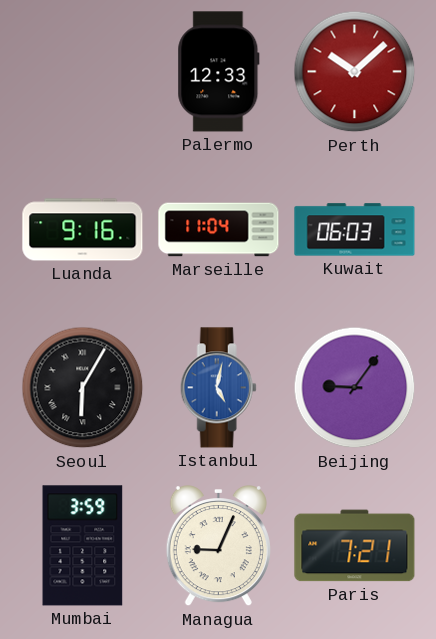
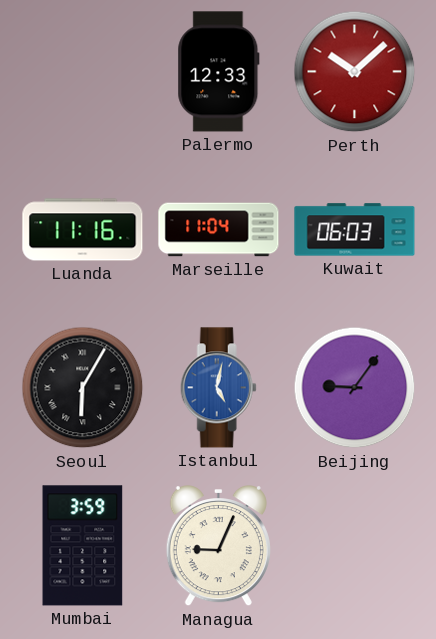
Luanda: 9:16 -> 11:16
Paris: 7:21 -> none
